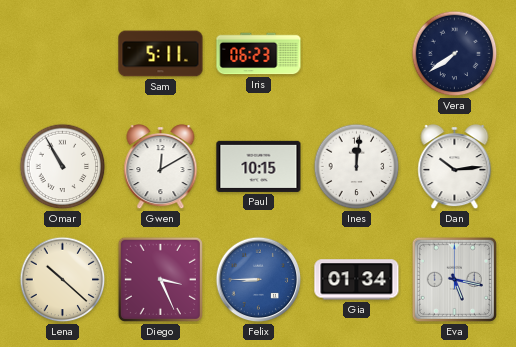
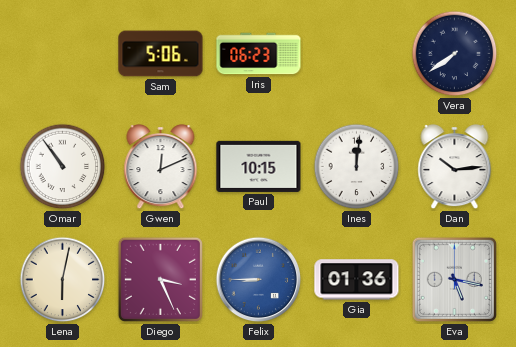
Sam: 5:11 -> 5:06
Omar: 10:55 -> 10:54
Gwen: 12:10 -> 12:11
Lena: 10:22 -> 6:02
Gia: 01:34 -> 01:36
